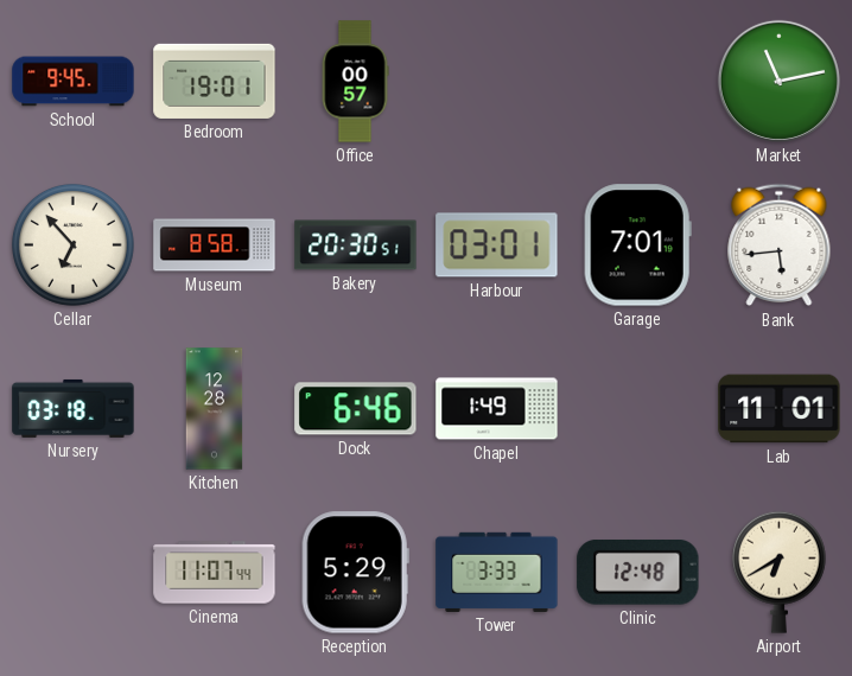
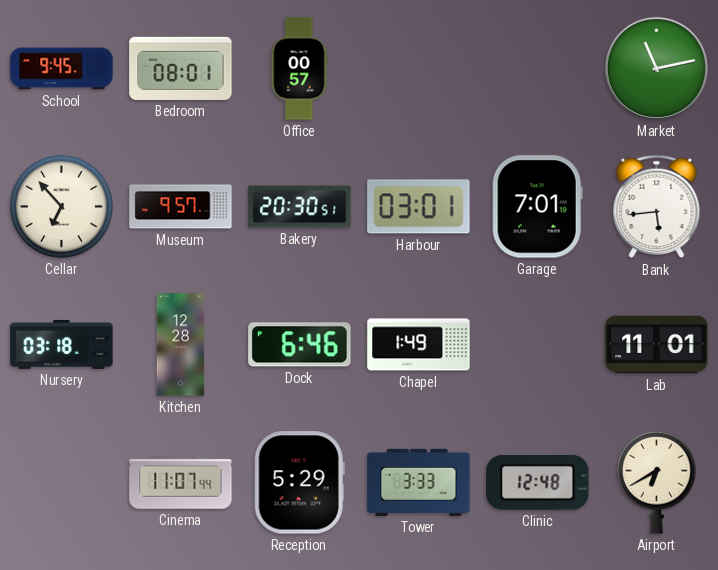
Bedroom: 19:01 -> 08:01
Museum: 8:58 -> 9:57
